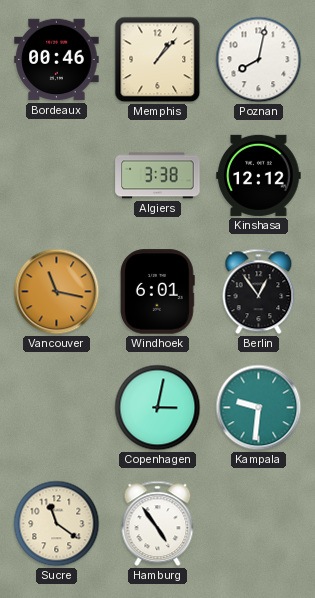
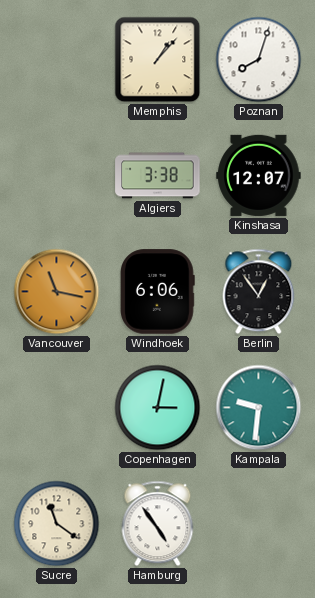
Bordeaux: 00:46 -> none
Poznan: 8:02 -> 8:03
Kinshasa: 12:12 -> 12:07
Windhoek: 6:01 -> 6:06
